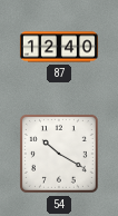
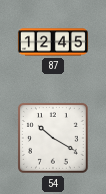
87: 12:40 -> 12:45
